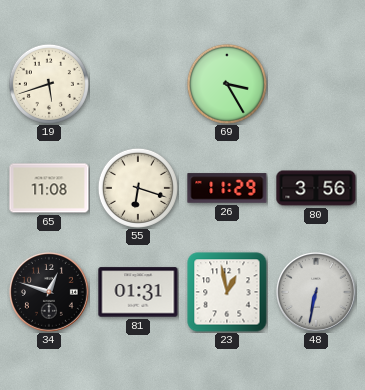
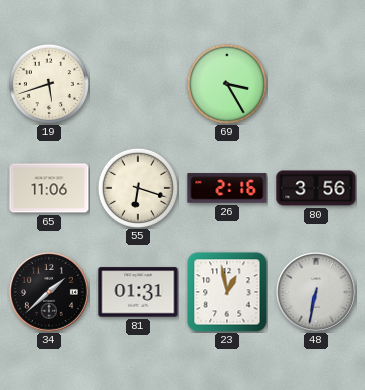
65: 11:08 -> 11:06
26: 11:29 -> 2:16
34: 12:48 -> 1:38
